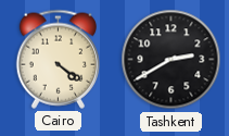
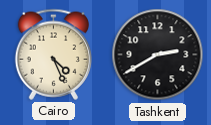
Cairo: 4:21 -> 4:26
